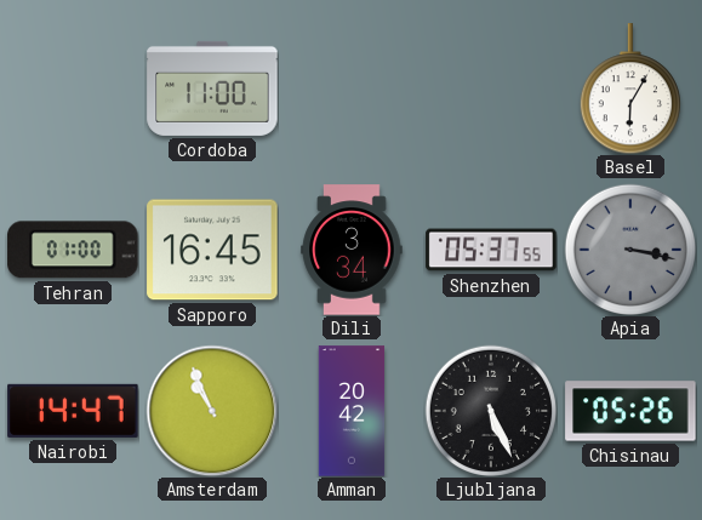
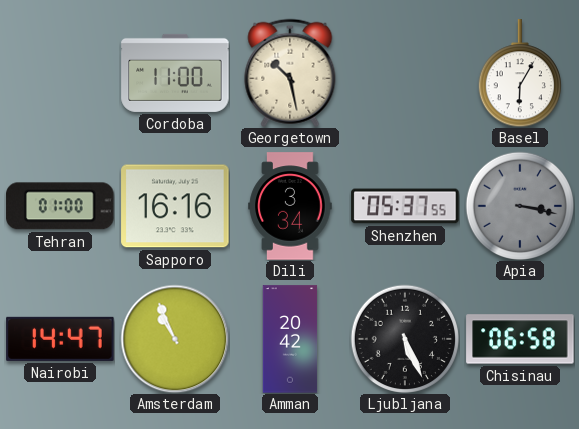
Georgetown: none -> 10:28
Sapporo: 16:45 -> 16:16
Chisinau: 05:26 -> 06:58
